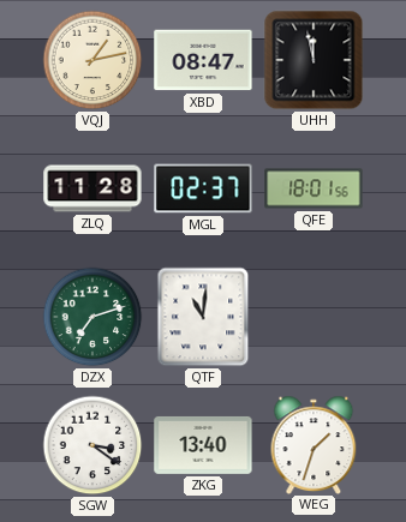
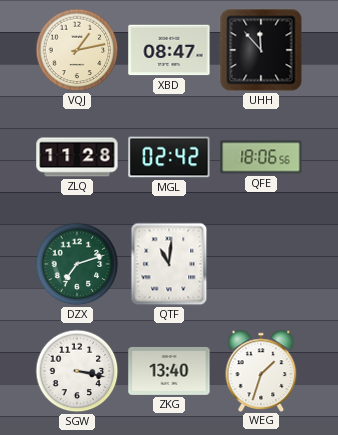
UHH: 11:58 -> 11:53
MGL: 02:37 -> 02:42
QFE: 18:01 -> 18:06
SGW: 3:21 -> 3:17
